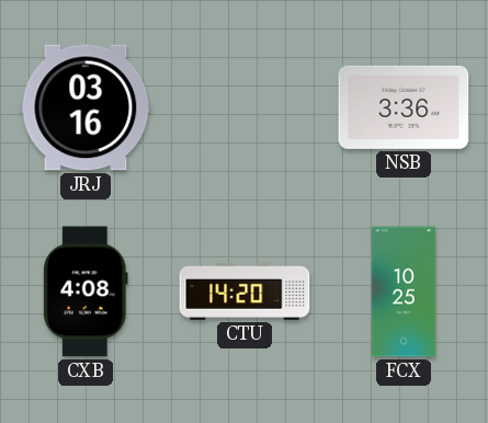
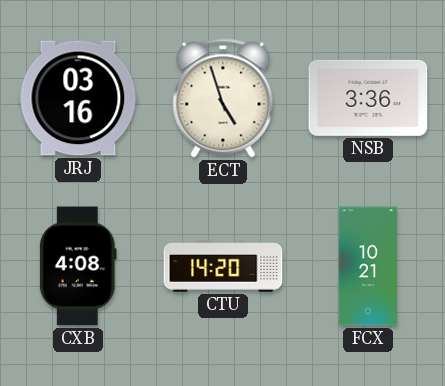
ECT: none -> 4:57
FCX: 10:25 -> 10:21
